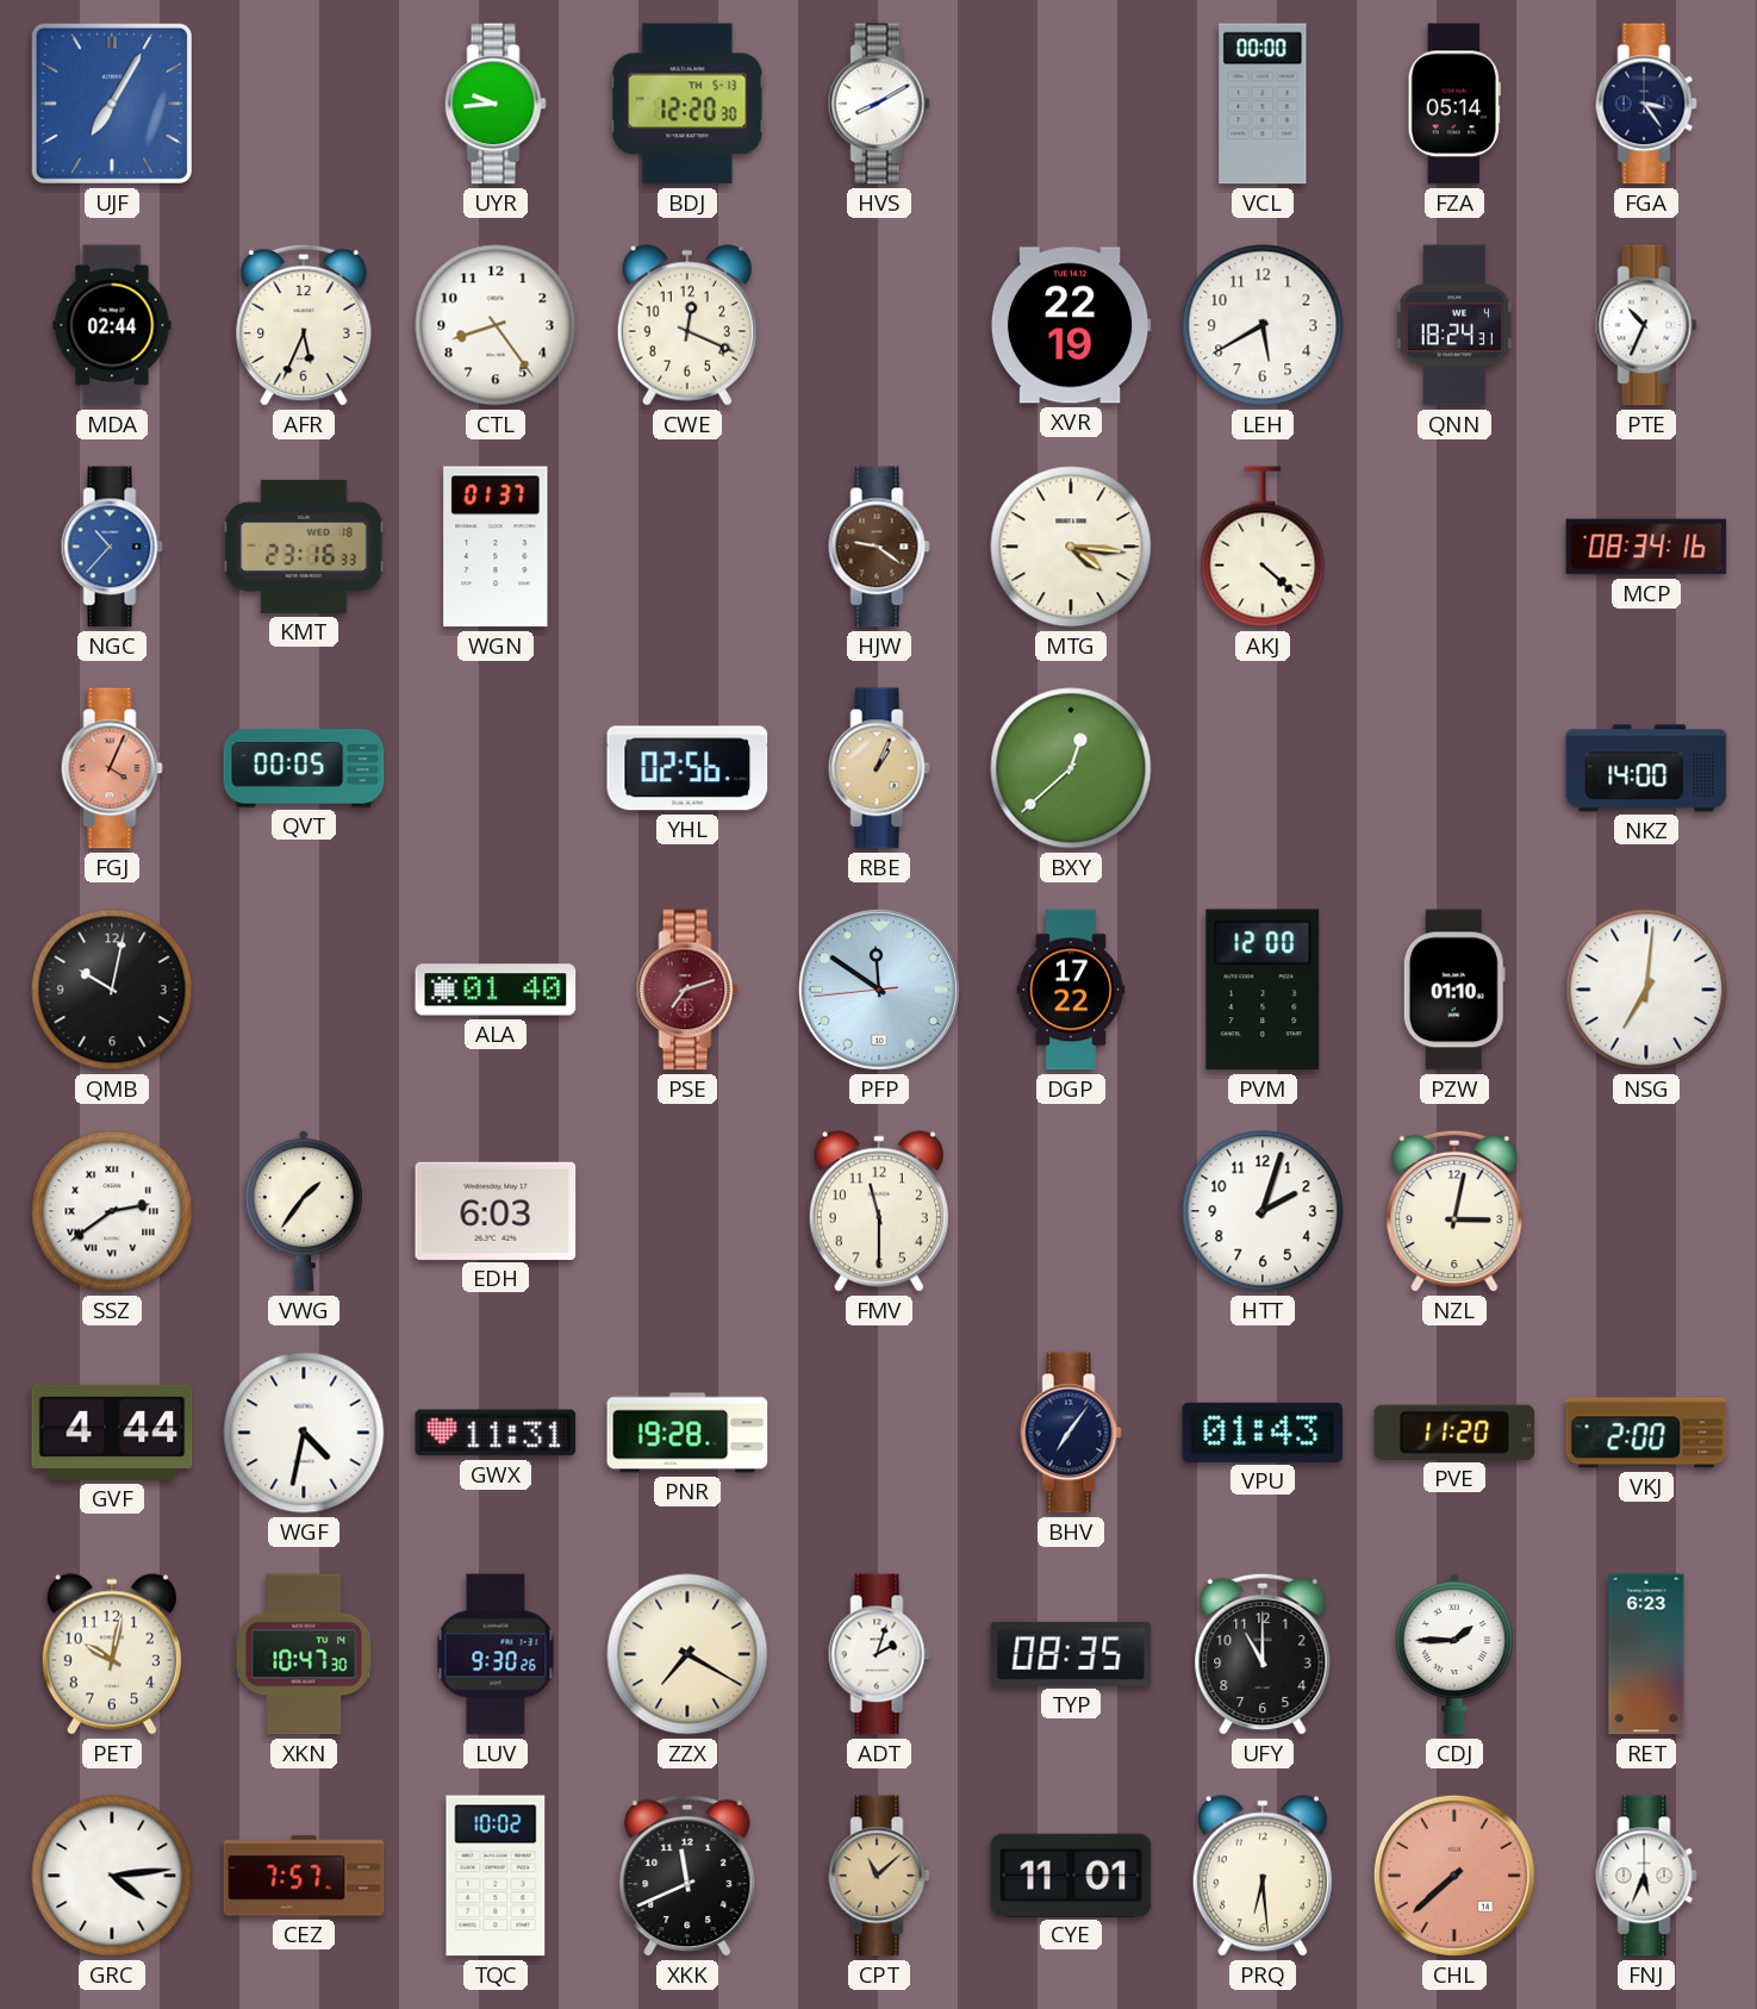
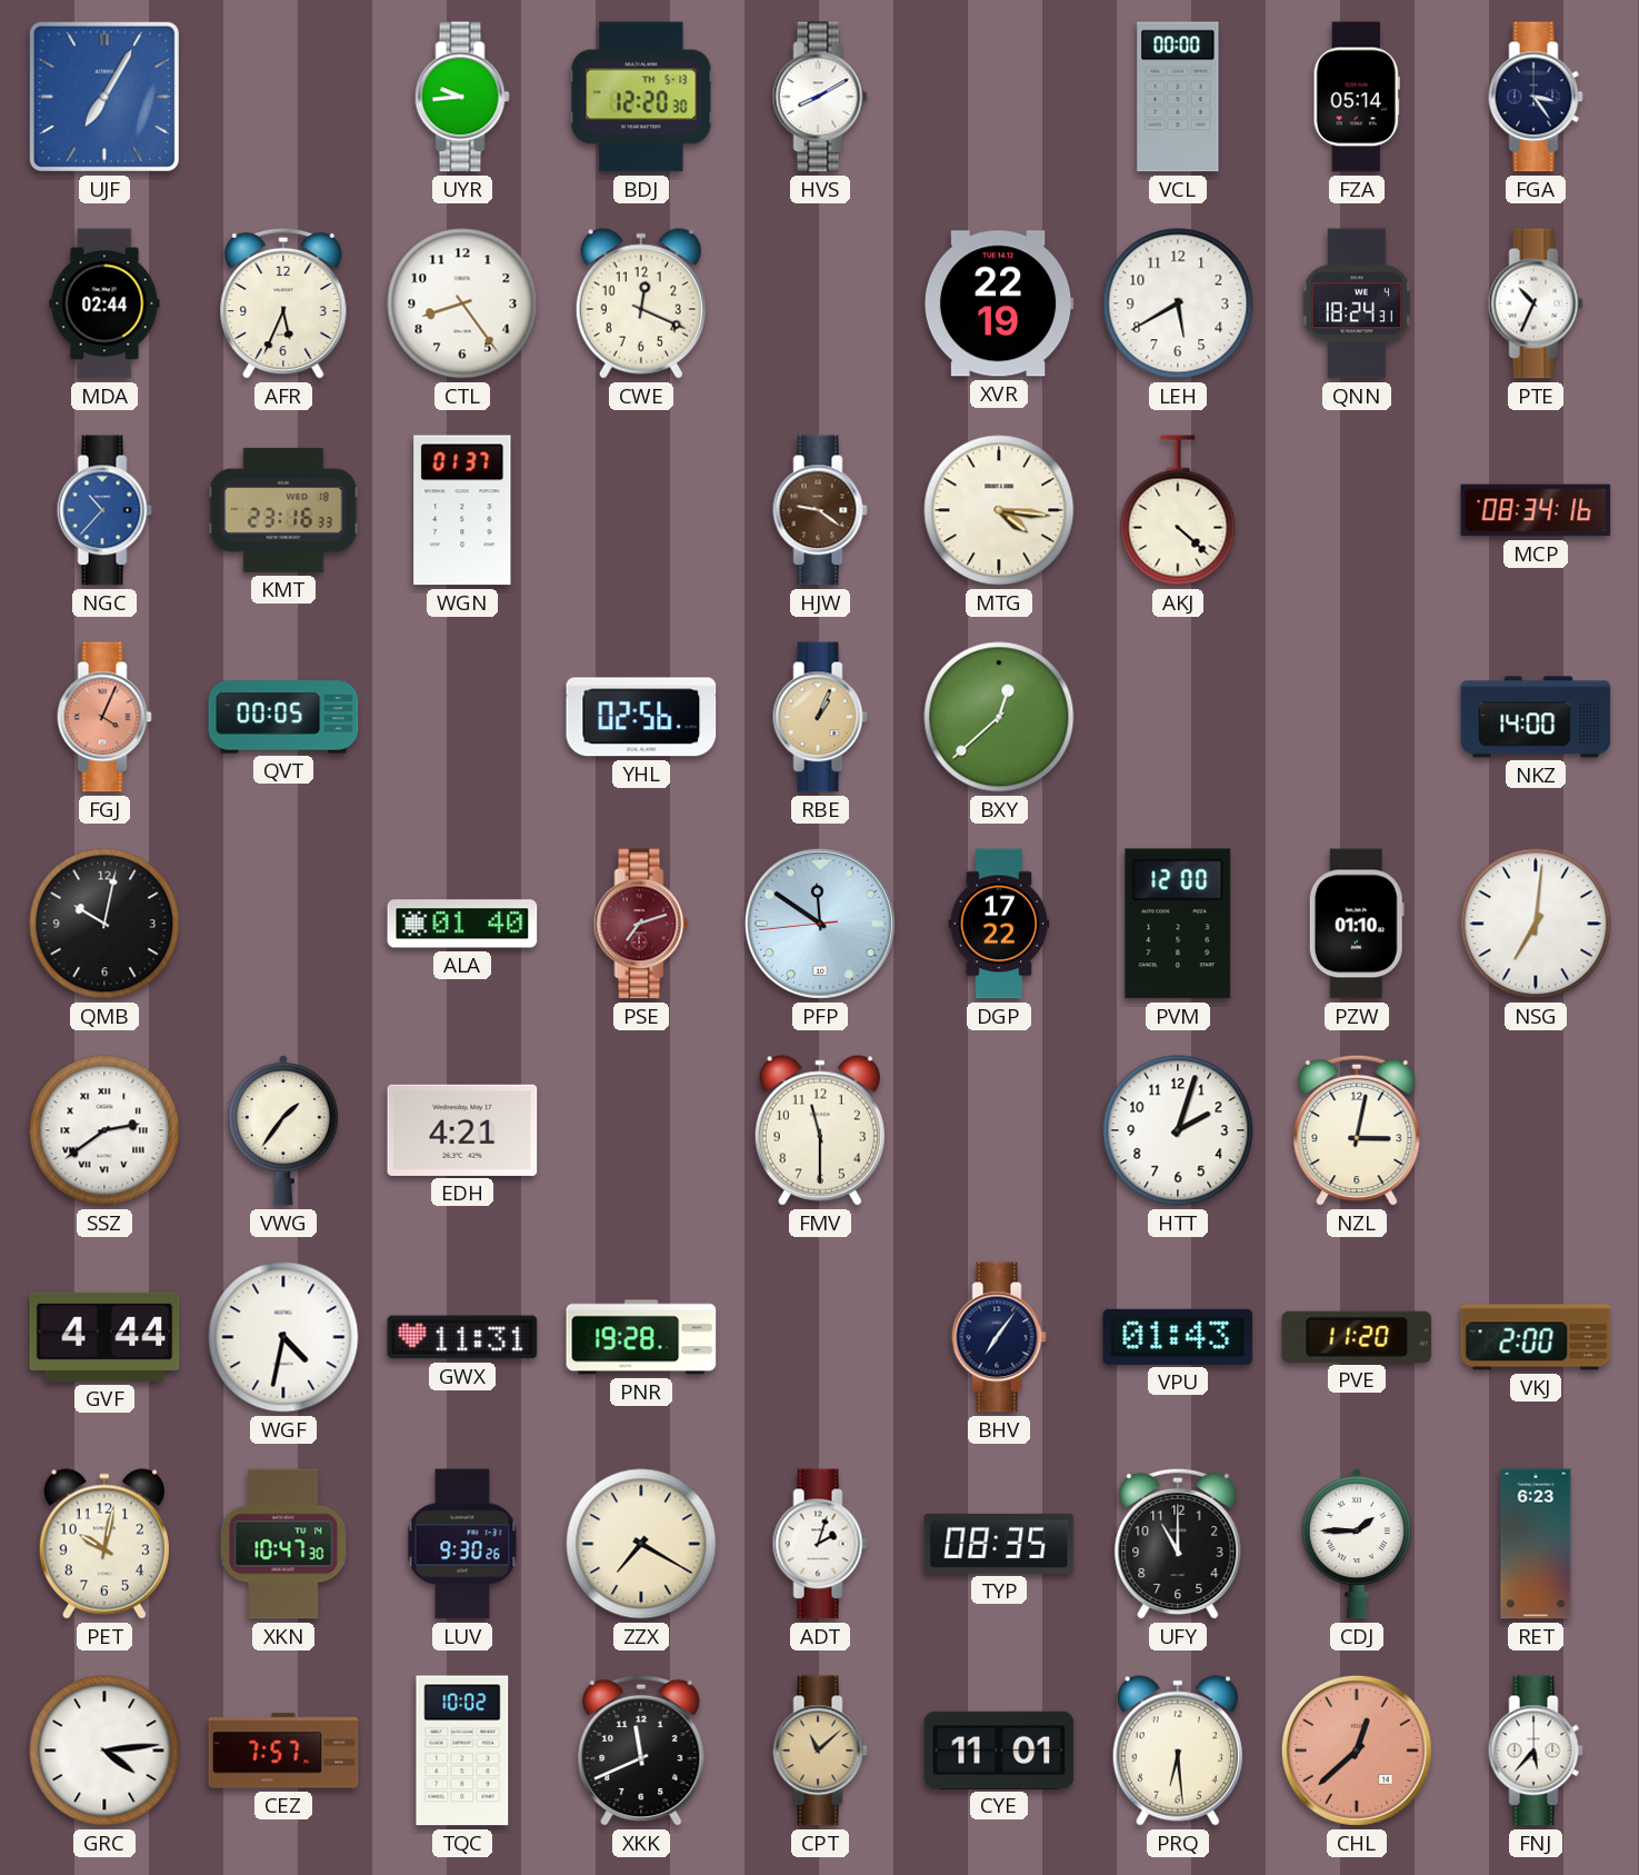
EDH: 6:03 -> 4:21
CHL: 7:38 -> 12:38
FNJ: 5:34 -> 5:37
